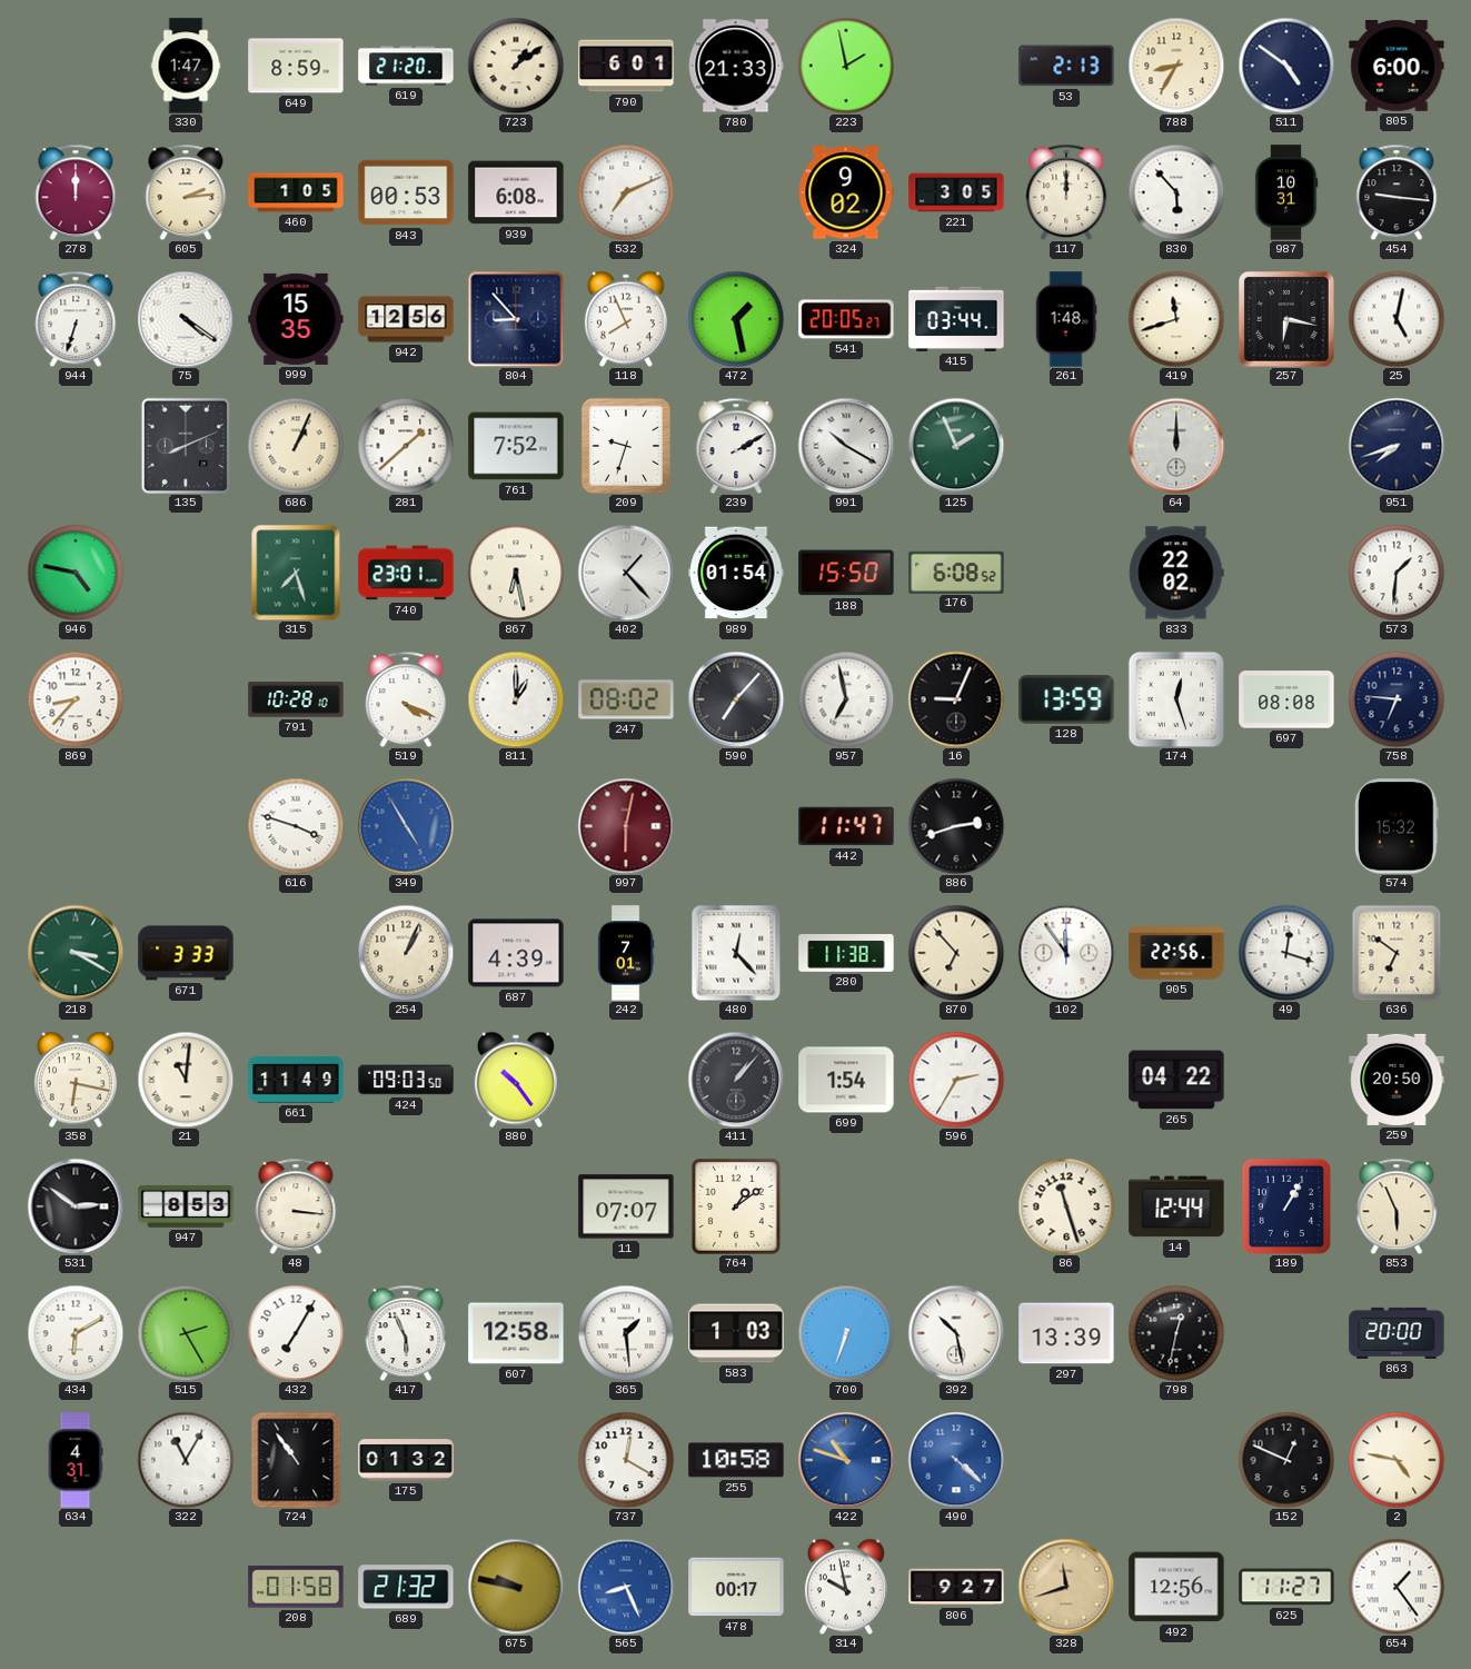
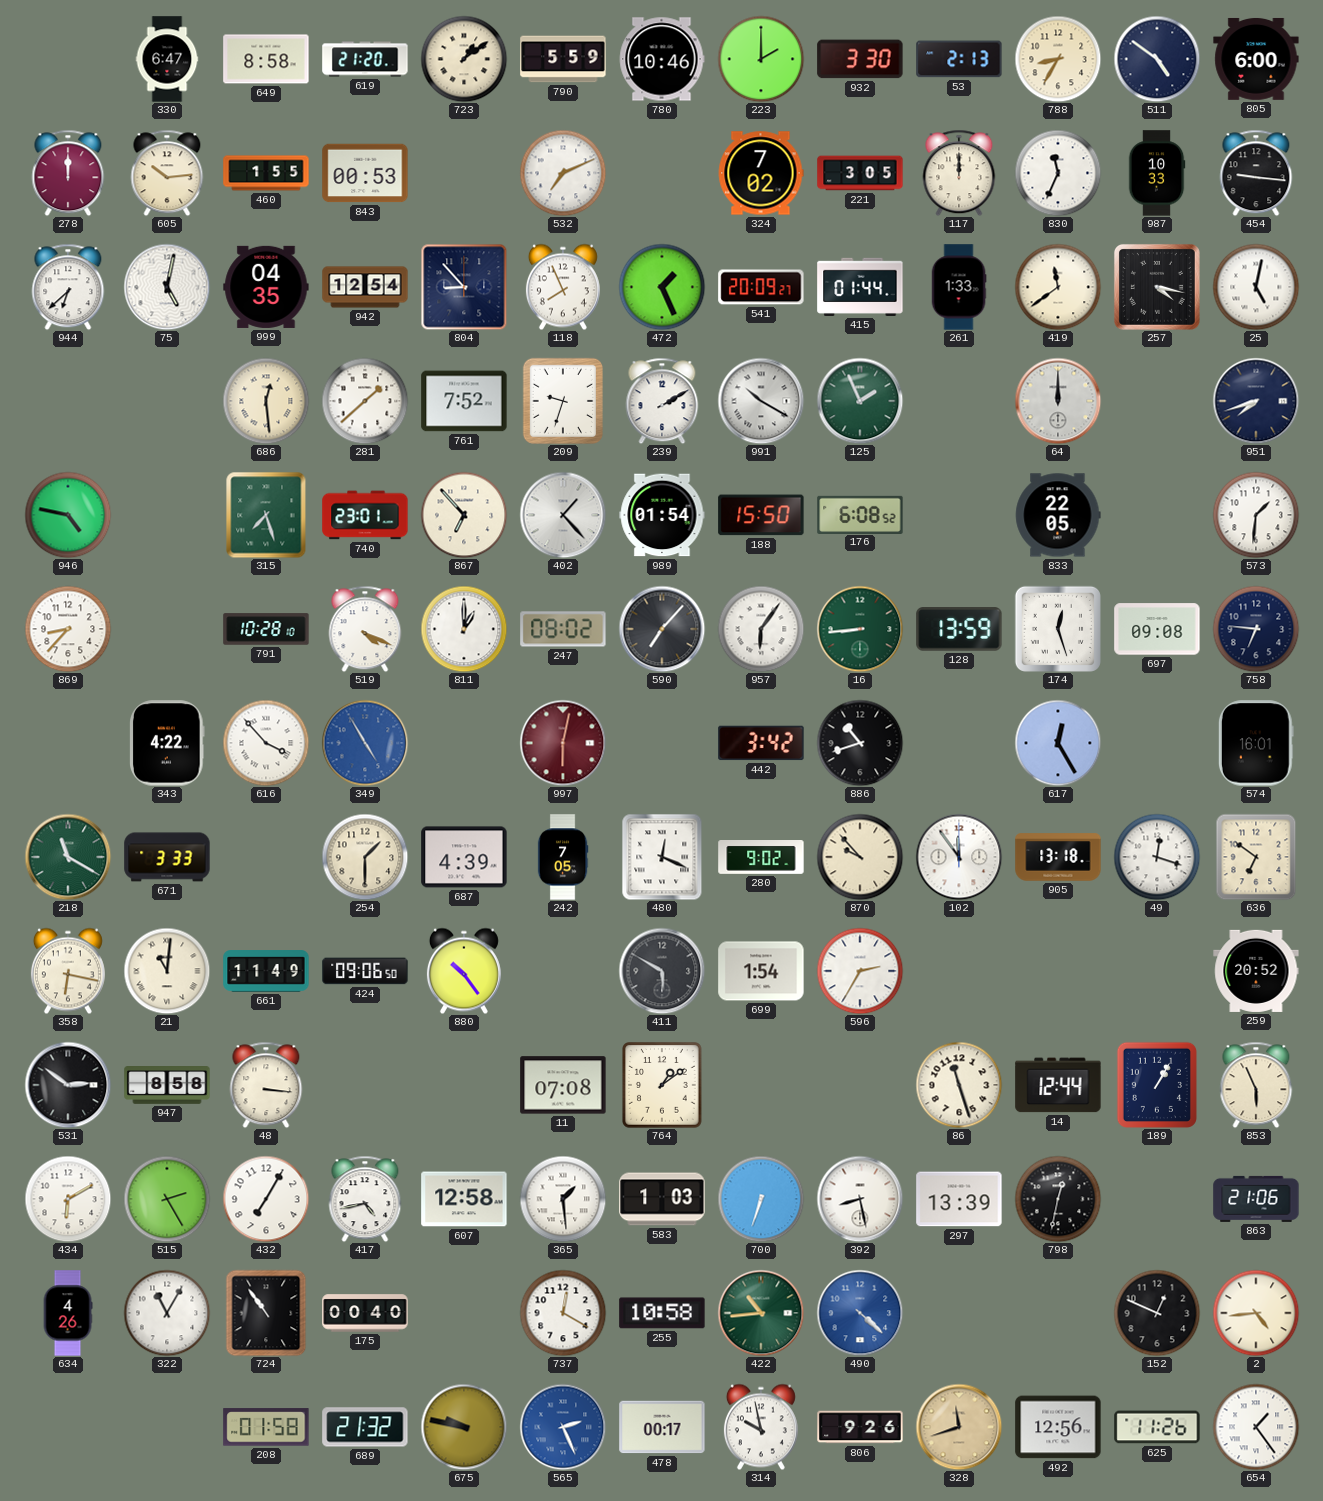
330: 1:47 -> 6:47
649: 8:59 -> 8:58
790: 6:01 -> 5:59
780: 21:33 -> 10:46
223: 1:58 -> 2:00
932: none -> 3:30
605: 2:14 -> 10:14
460: 1:05 -> 1:55
939: 6:08 -> none
324: 9:02 -> 7:02
830: 5:53 -> 11:34
987: 10:31 -> 10:33
944: 6:33 -> 6:38
75: 4:21 -> 5:02
999: 15:35 -> 04:35
942: 12:56 -> 12:54
472: 1:28 -> 1:26
541: 20:05 -> 20:09
415: 03:44 -> 01:44
261: 1:48 -> 1:33
419: 11:42 -> 11:39
257: 6:17 -> 4:17
135: 8:11 -> none
686: 1:04 -> 12:29
867: 6:28 -> 6:53
833: 22:02 -> 22:05
957: 6:58 -> 6:06
16: 9:04 -> 8:44
16 dial: black -> green
697: 08:08 -> 09:08
343: none -> 4:22
616: 3:48 -> 3:53
442: 11:47 -> 3:42
886: 2:42 -> 10:42
617: none -> 12:25
574: 15:32 -> 16:01
218: 3:20 -> 11:20
254: 1:04 -> 1:30
242: 7:01 -> 7:05
480: 12:23 -> 12:19
280: 11:38 -> 9:02
870: 6:53 -> 9:53
905: 22:56 -> 13:18
424: 09:03 -> 09:06
411: 1:07 -> 5:50
265: 04:22 -> none
259: 20:50 -> 20:52
947: 8:53 -> 8:58
11: 07:07 -> 07:08
417: 5:56 -> 4:43
392: 10:28 -> 8:28
863: 20:00 -> 21:06
634: 4:31 -> 4:26
175: 01:32 -> 00:40
422: 10:48 -> 10:44
422 dial: blue -> green
2: 4:47 -> 4:44
565: 8:26 -> 2:26
806: 9:27 -> 9:26
625: 11:27 -> 11:26
